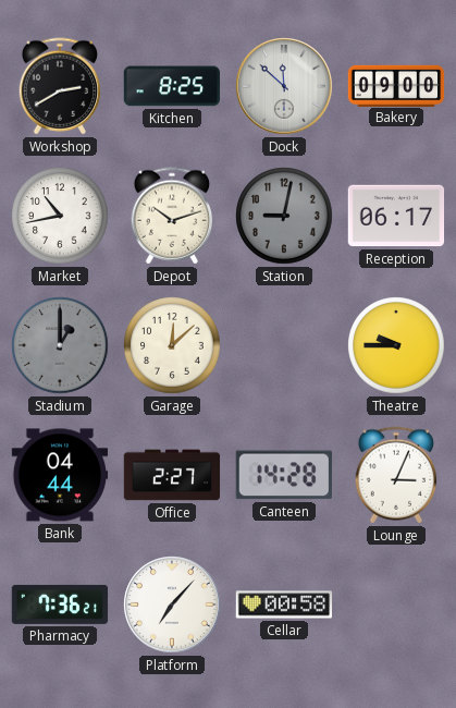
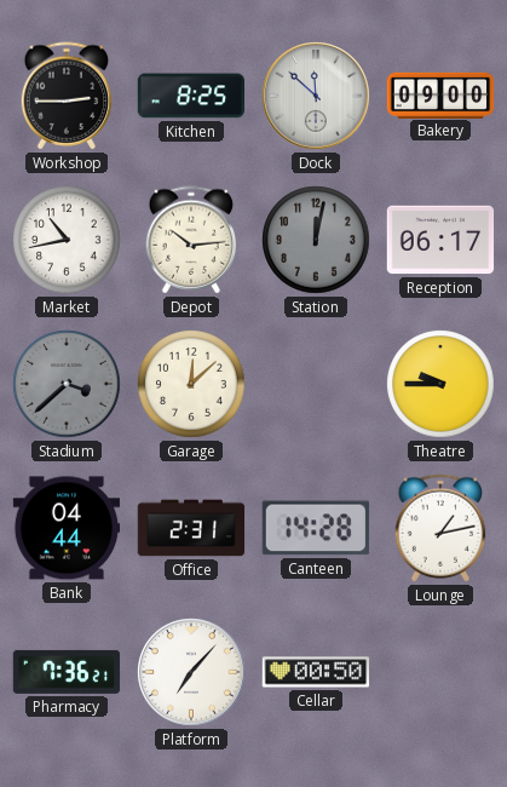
Workshop: 2:40 -> 2:45
Depot: 10:12 -> 10:14
Station: 9:02 -> 12:02
Stadium: 1:00 -> 3:38
Office: 2:27 -> 2:31
Lounge: 3:04 -> 1:13
Cellar: 00:58 -> 00:50
